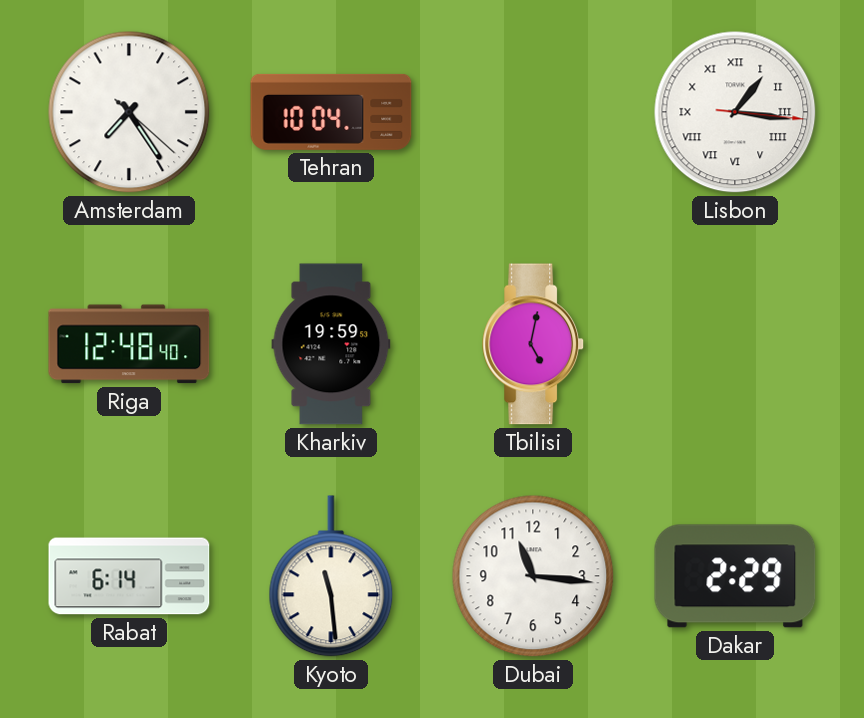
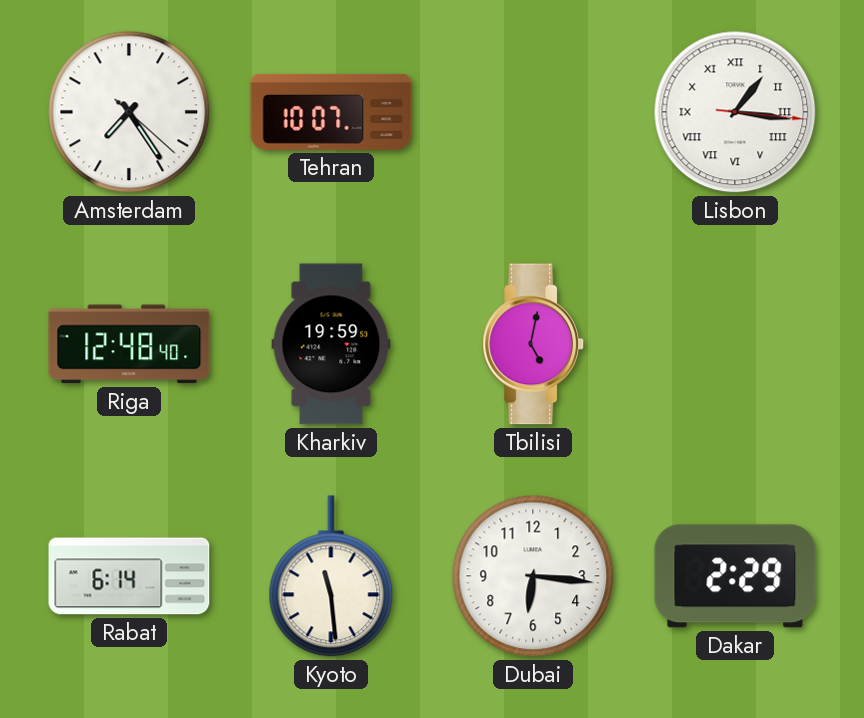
Tehran: 10:04 -> 10:07
Dubai: 11:16 -> 6:16
